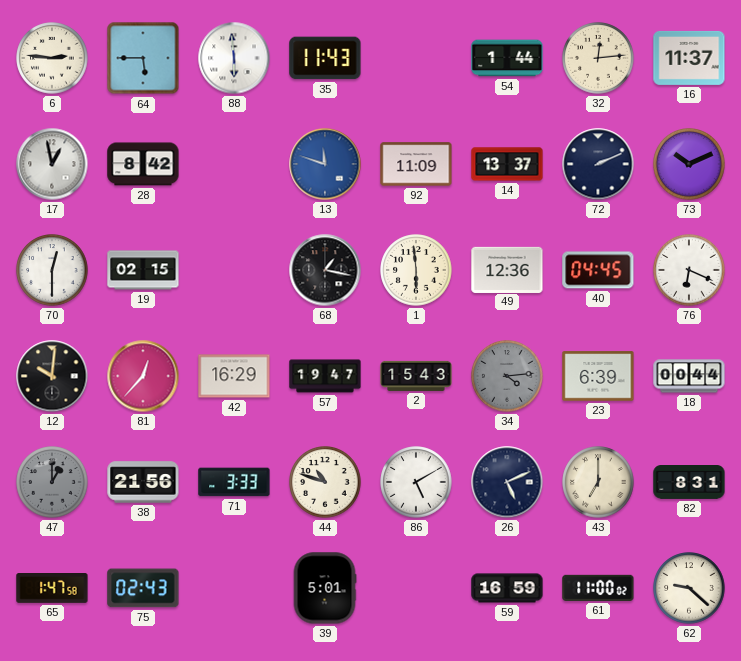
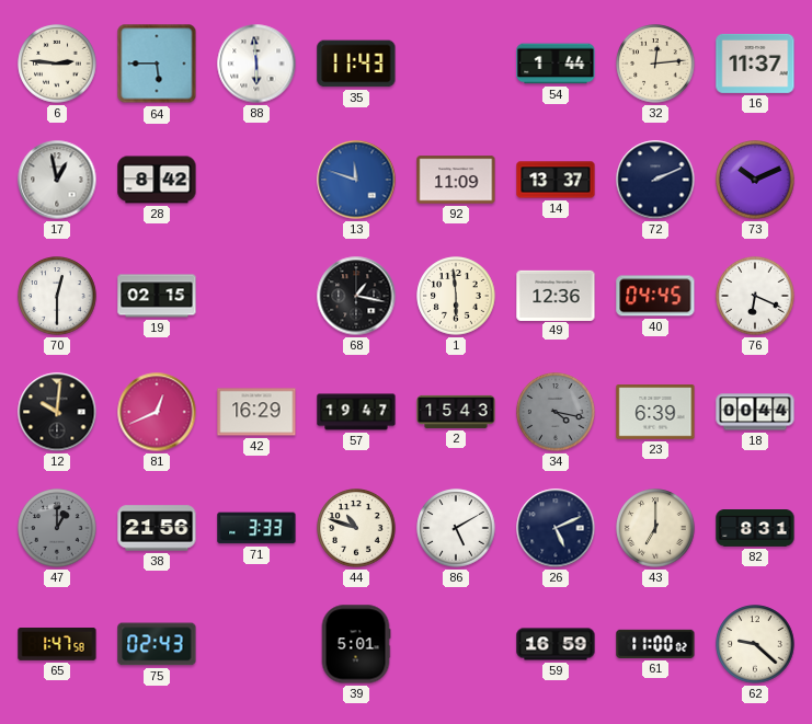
81: 12:37 -> 12:41
34: 4:14 -> 4:17
